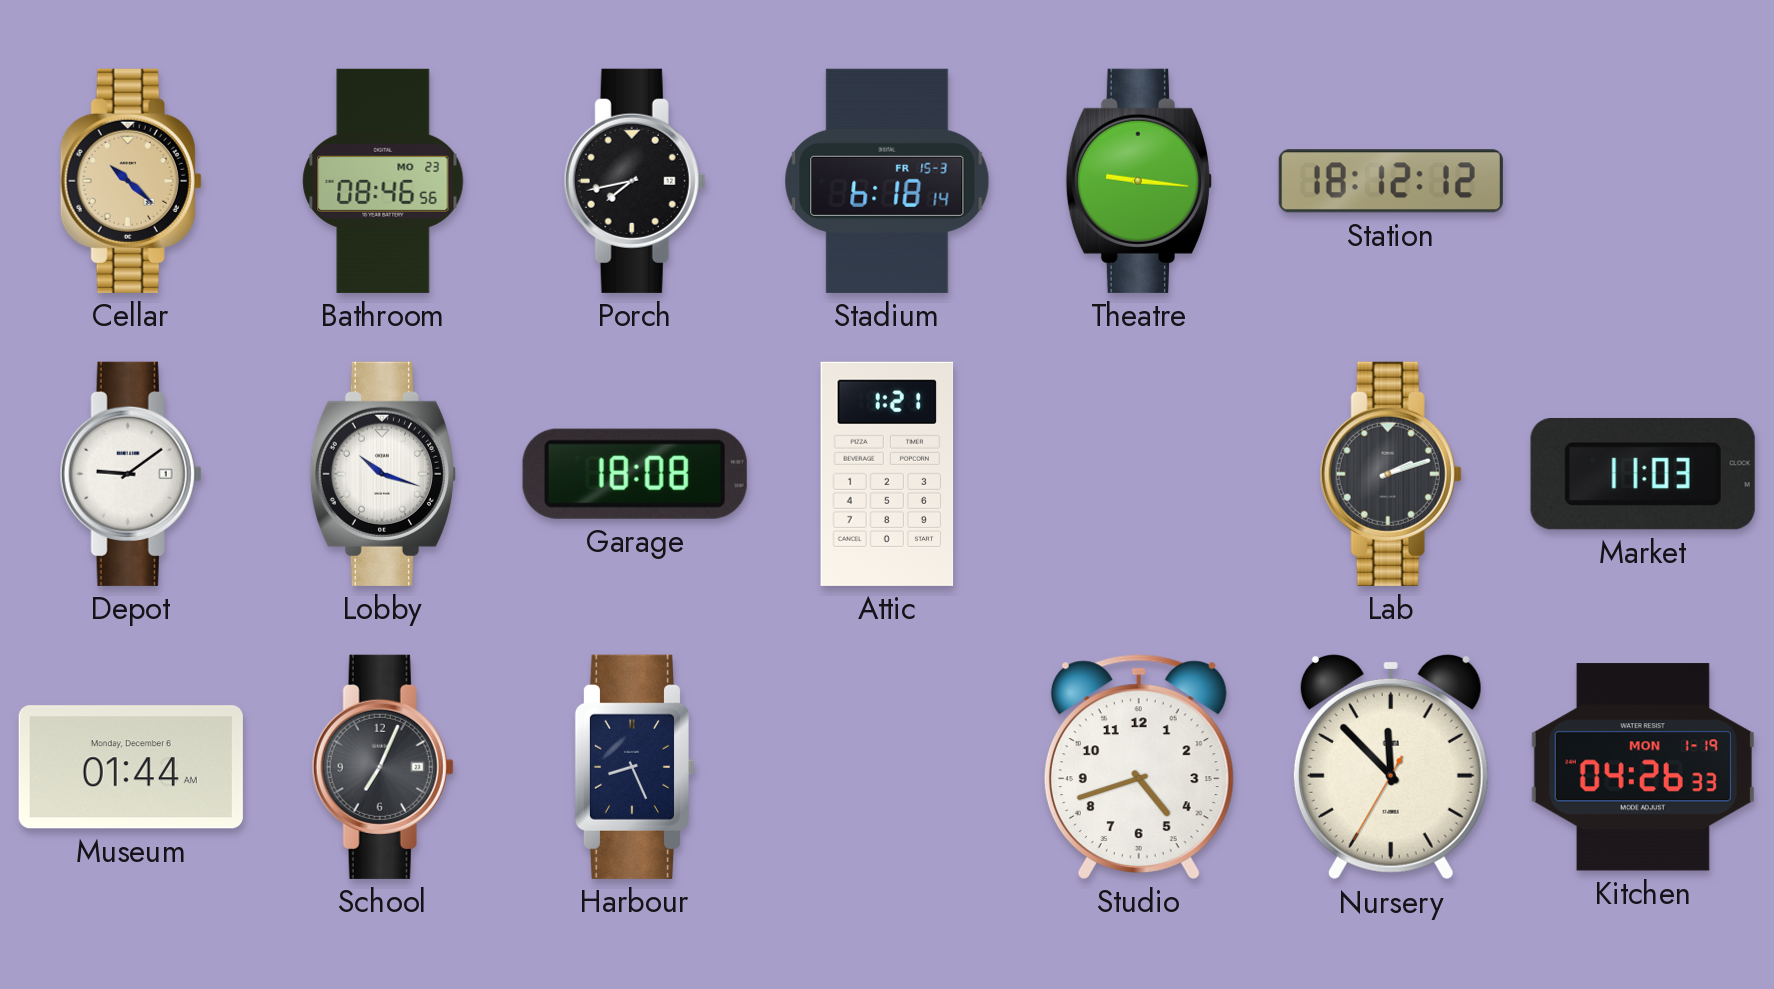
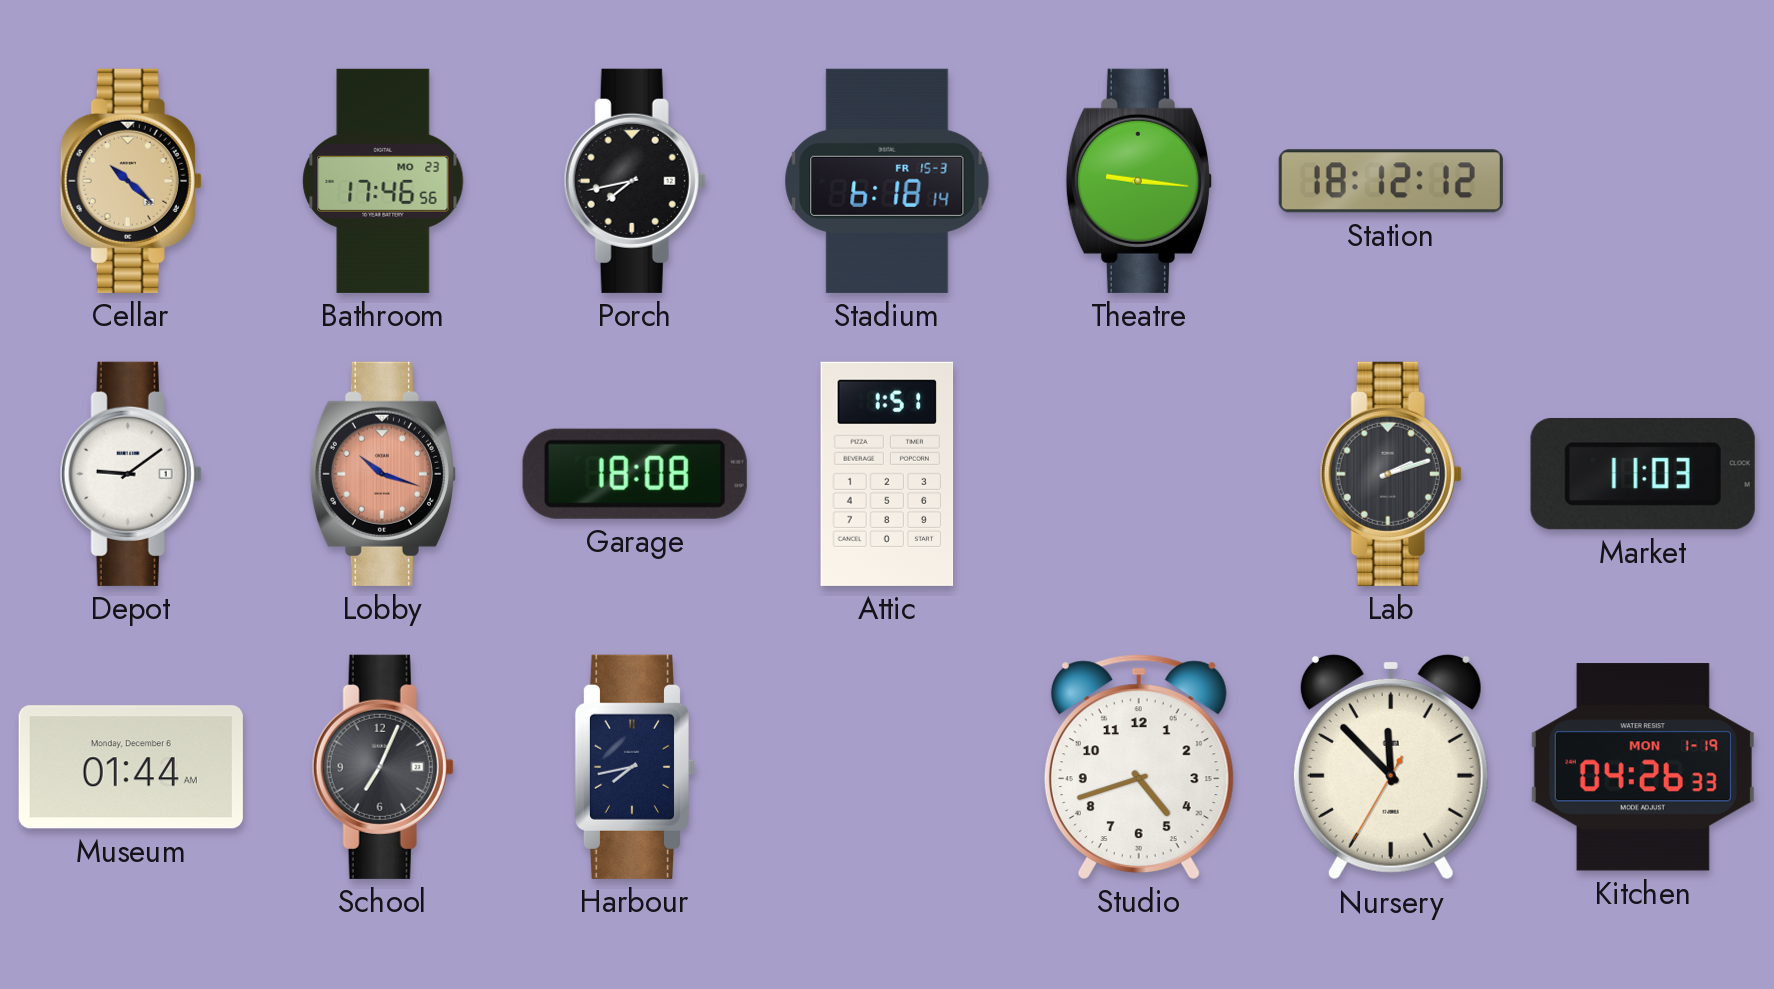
Bathroom: 08:46 -> 17:46
Lobby dial: white -> salmon
Attic: 1:21 -> 1:51
Harbour: 8:26 -> 7:43
